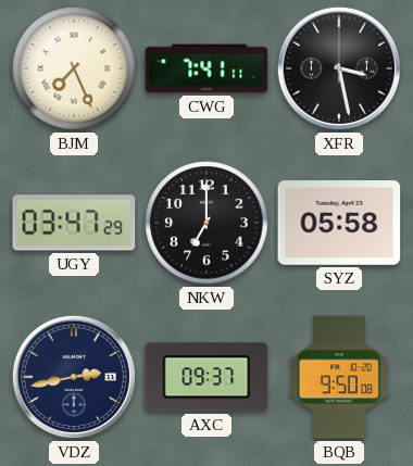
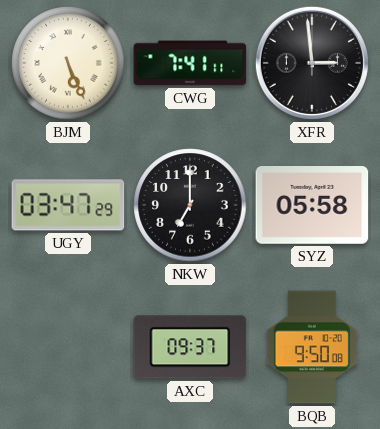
BJM: 7:26 -> 5:26
XFR: 3:28 -> 2:59
VDZ: 2:43 -> none
